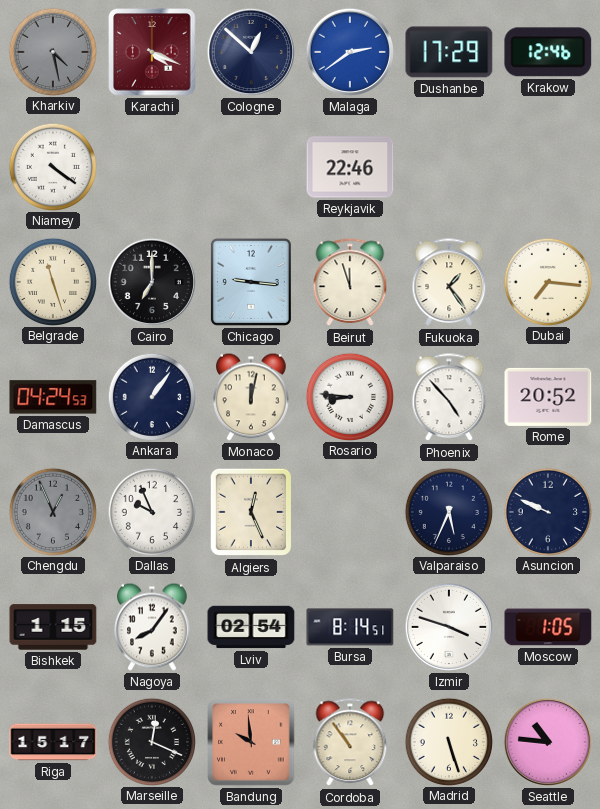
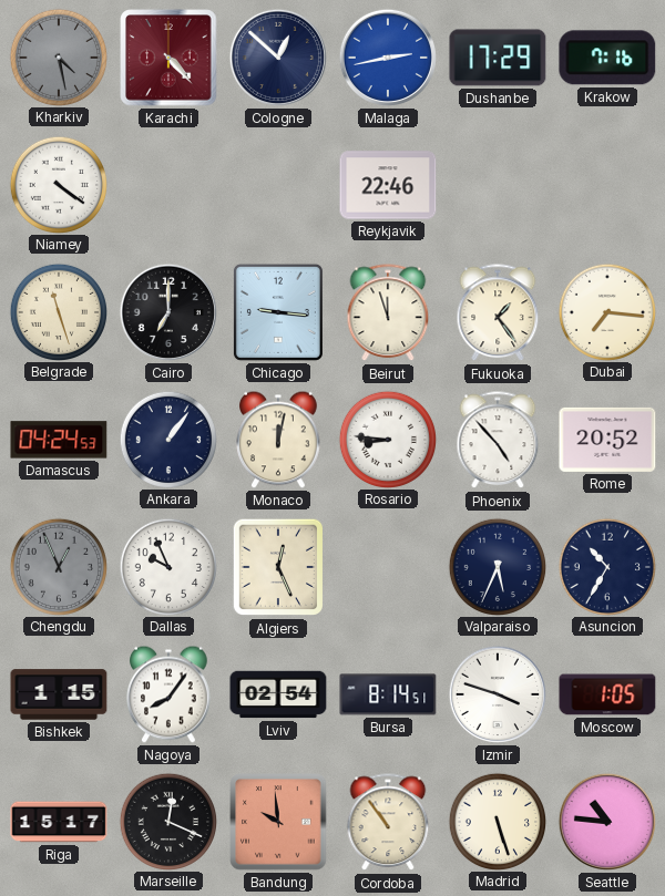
Karachi: 4:19 -> 4:23
Malaga: 2:39 -> 2:43
Krakow: 12:46 -> 7:16
Asuncion: 9:49 -> 10:35
